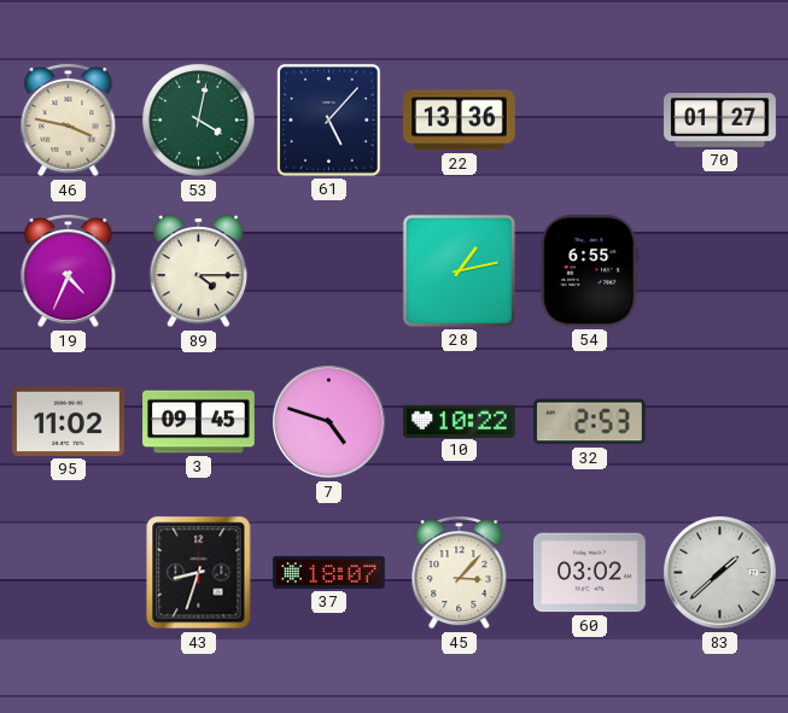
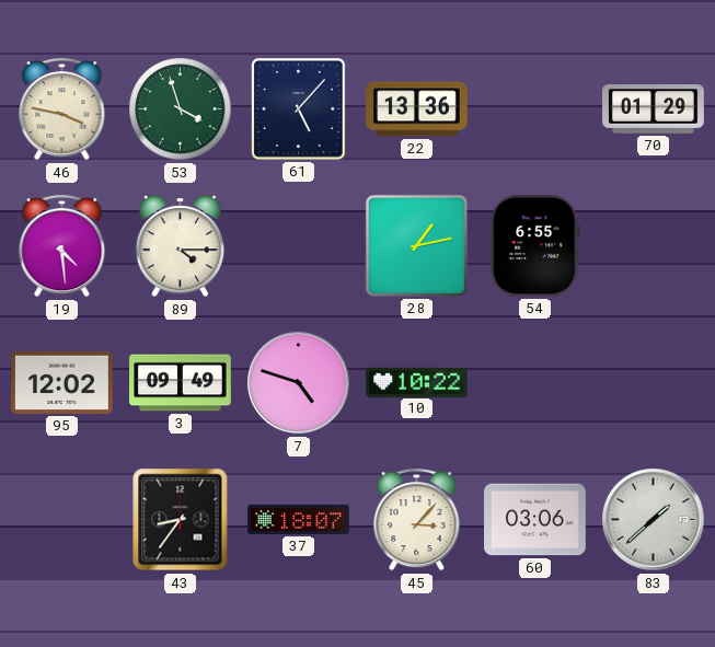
53: 4:02 -> 3:57
70: 01:27 -> 01:29
19: 4:34 -> 4:29
95: 11:02 -> 12:02
3: 09:45 -> 09:49
32: 2:53 -> none
43: 8:33 -> 8:36
60: 03:02 -> 03:06
